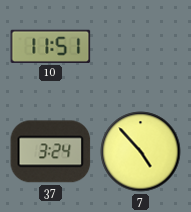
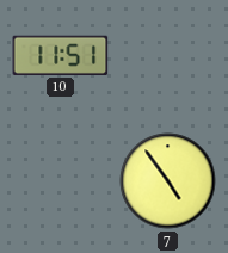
37: 3:24 -> none
7: 4:53 -> 4:54
